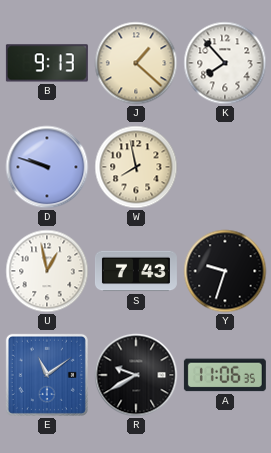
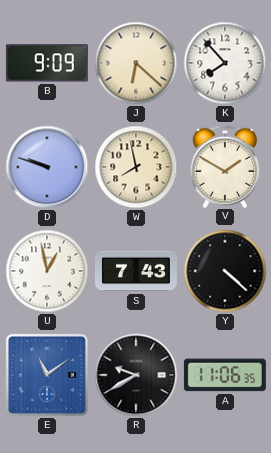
B: 9:13 -> 9:09
J: 1:22 -> 6:22
V: none -> 1:50
Y: 9:33 -> 4:22
